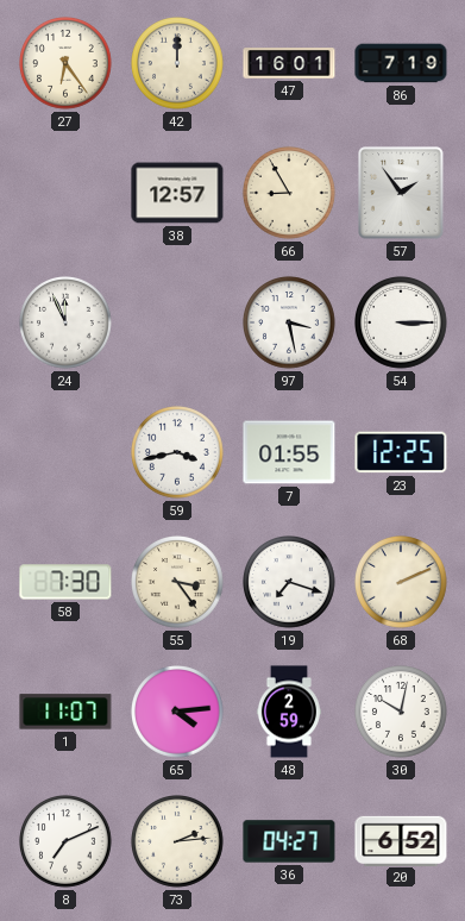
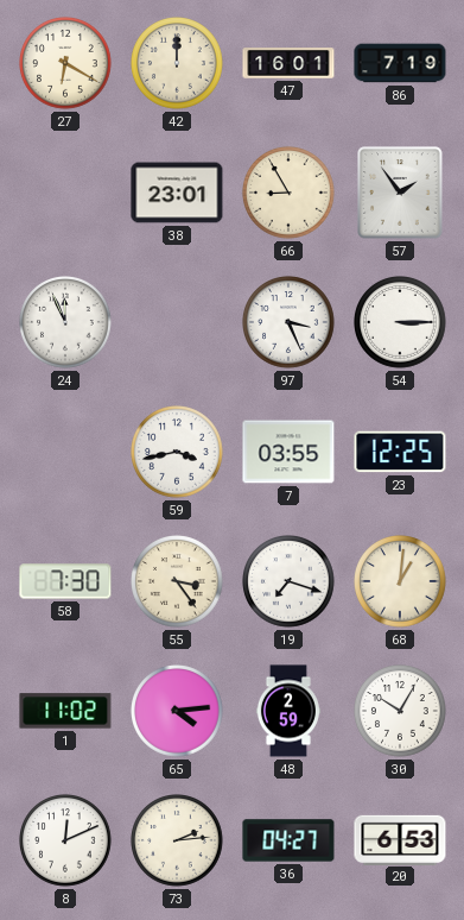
27: 6:24 -> 6:20
38: 12:57 -> 23:01
97: 3:28 -> 3:26
7: 01:55 -> 03:55
68: 2:11 -> 1:01
1: 11:07 -> 11:02
30: 10:02 -> 10:05
8: 7:11 -> 12:11
20: 6:52 -> 6:53
